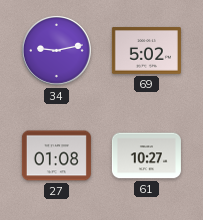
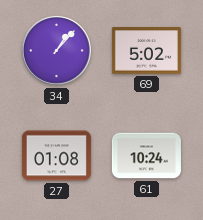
34: 9:13 -> 1:07
61: 10:27 -> 10:24
